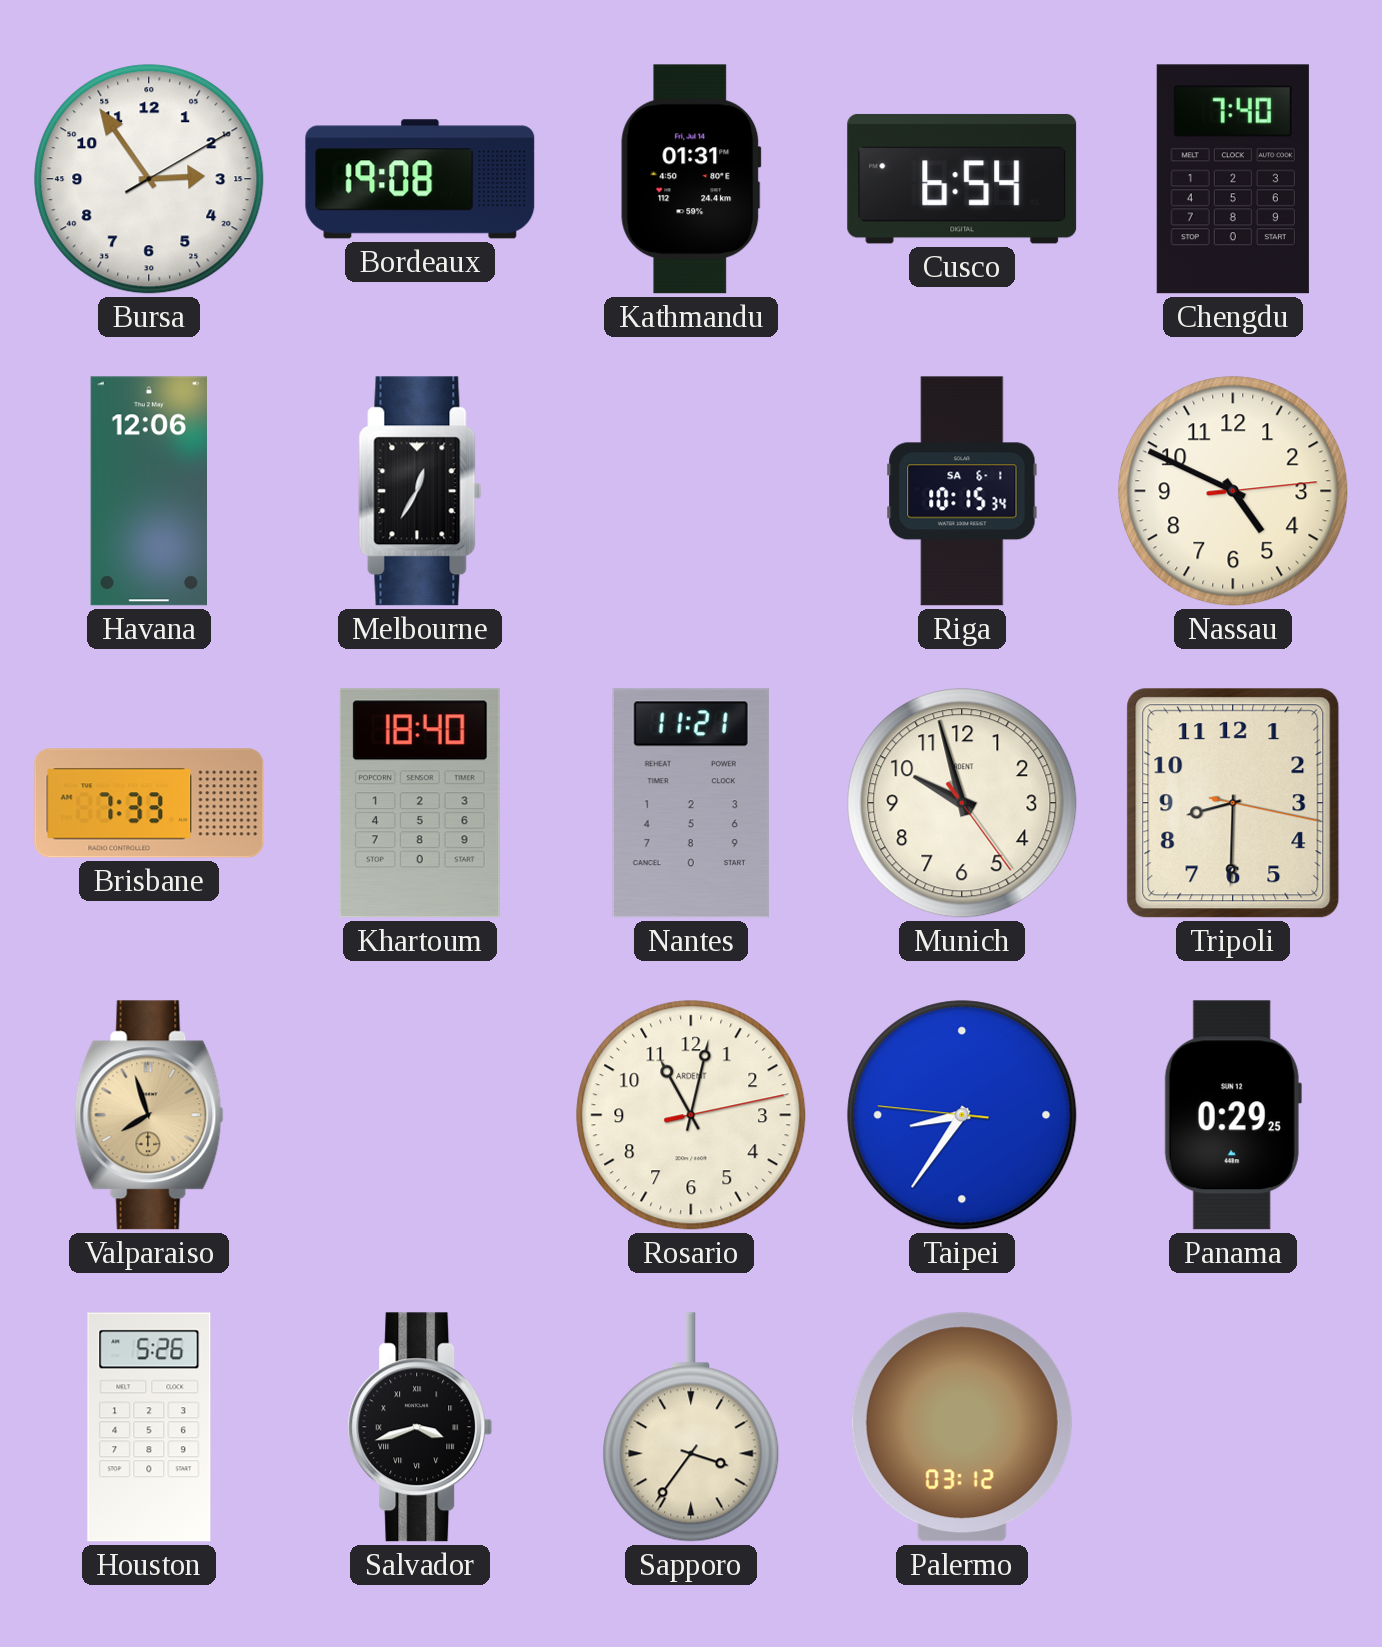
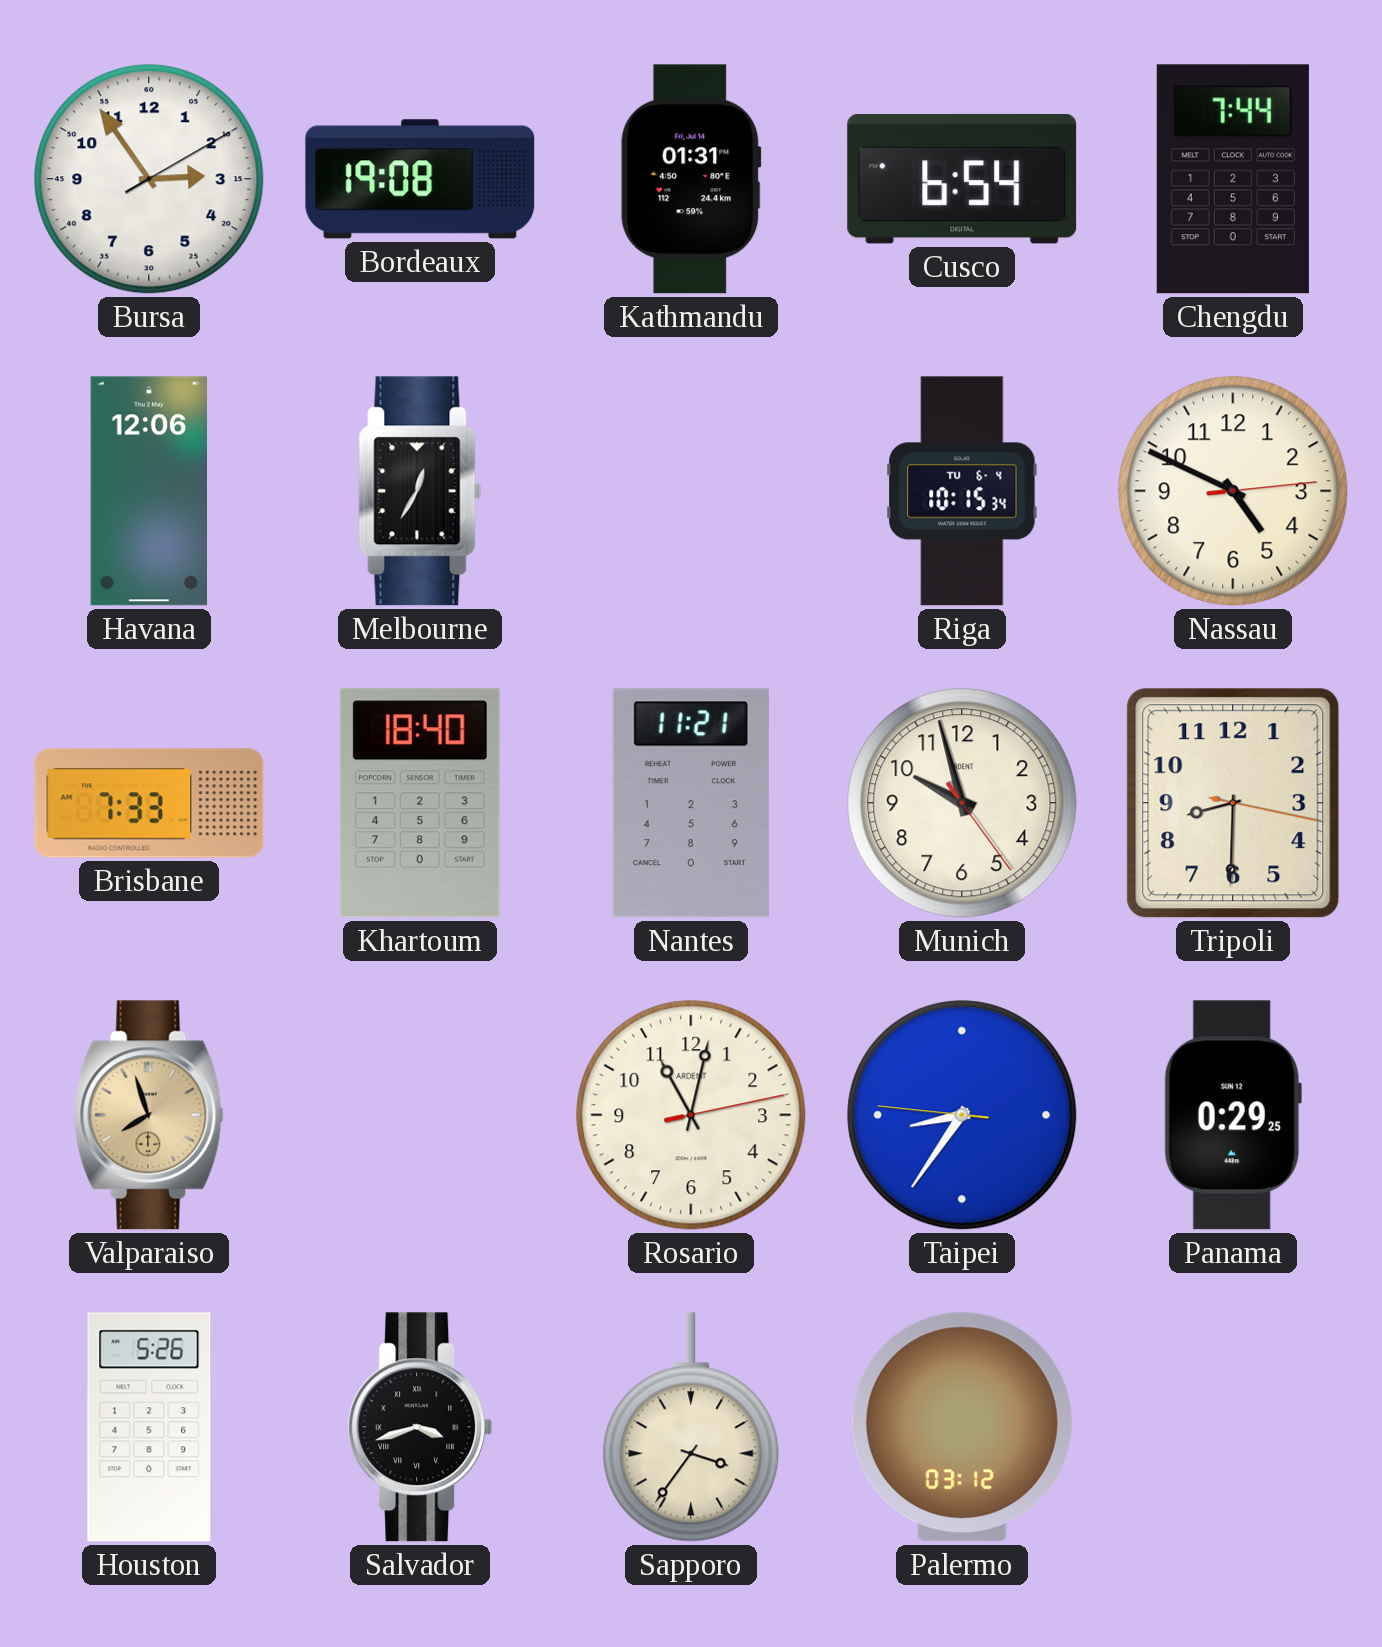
Chengdu: 7:40 -> 7:44
Riga date: SA 6-1 -> TU 6-4
